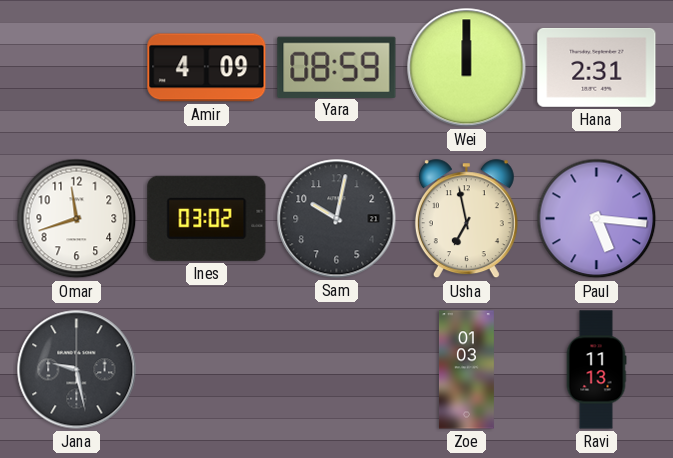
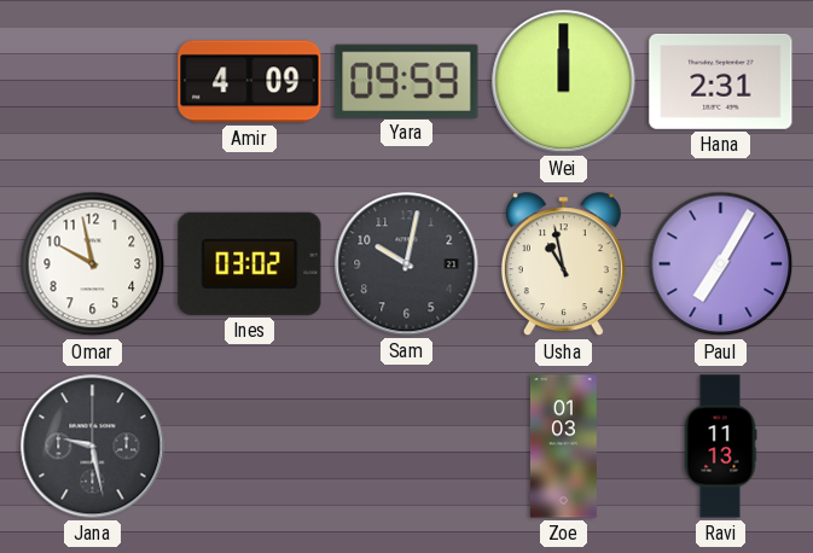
Yara: 08:59 -> 09:59
Omar: 11:42 -> 9:58
Usha: 6:58 -> 10:58
Paul: 5:16 -> 7:05
